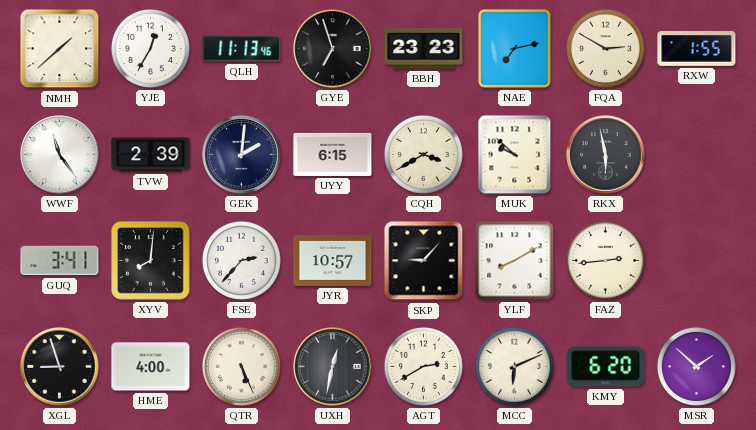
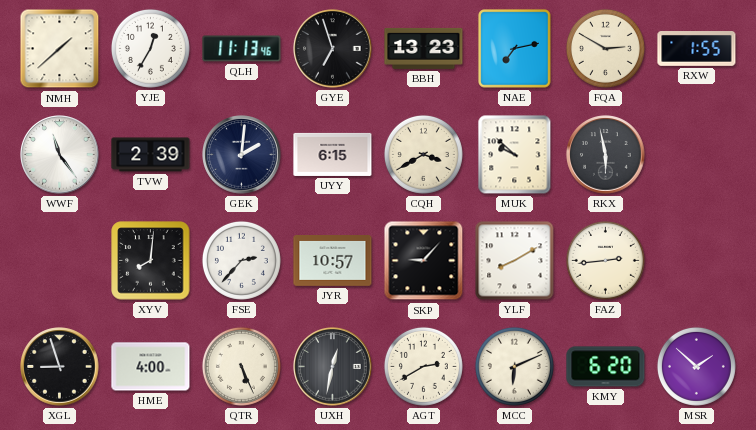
BBH: 23:23 -> 13:23
GUQ: 3:41 -> none
